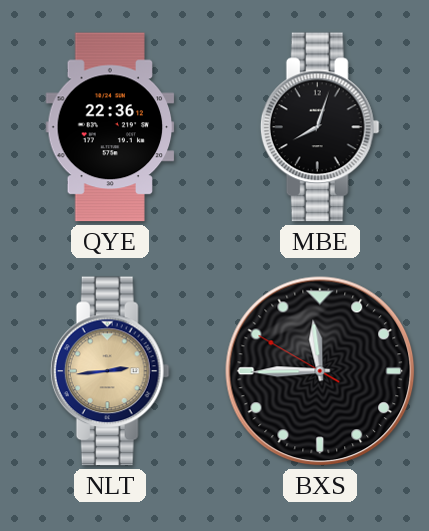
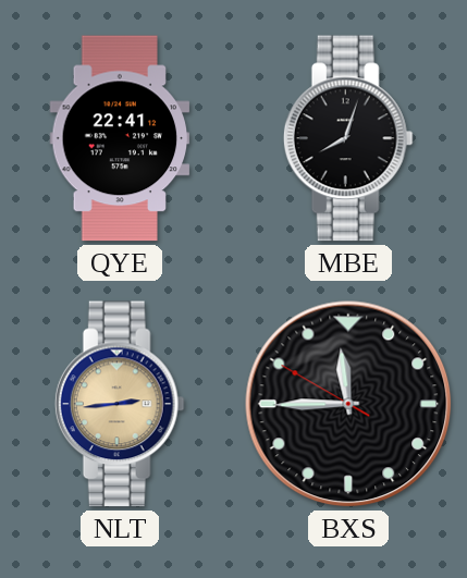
QYE: 22:36 -> 22:41
